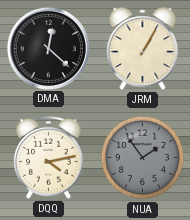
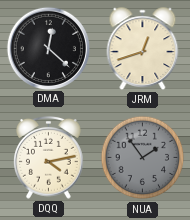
JRM: 1:05 -> 12:42
